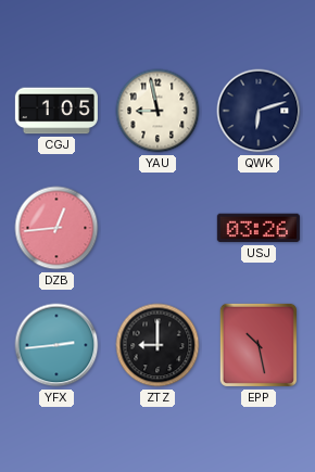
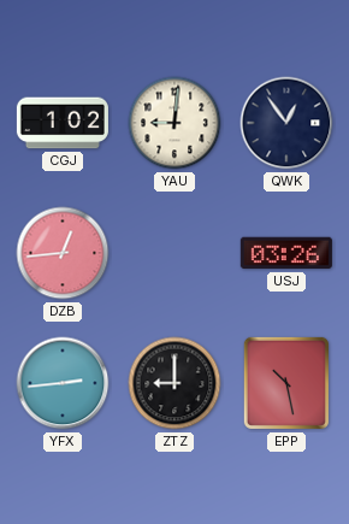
CGJ: 1:05 -> 1:02
YAU: 8:58 -> 9:01
QWK: 6:12 -> 12:54
